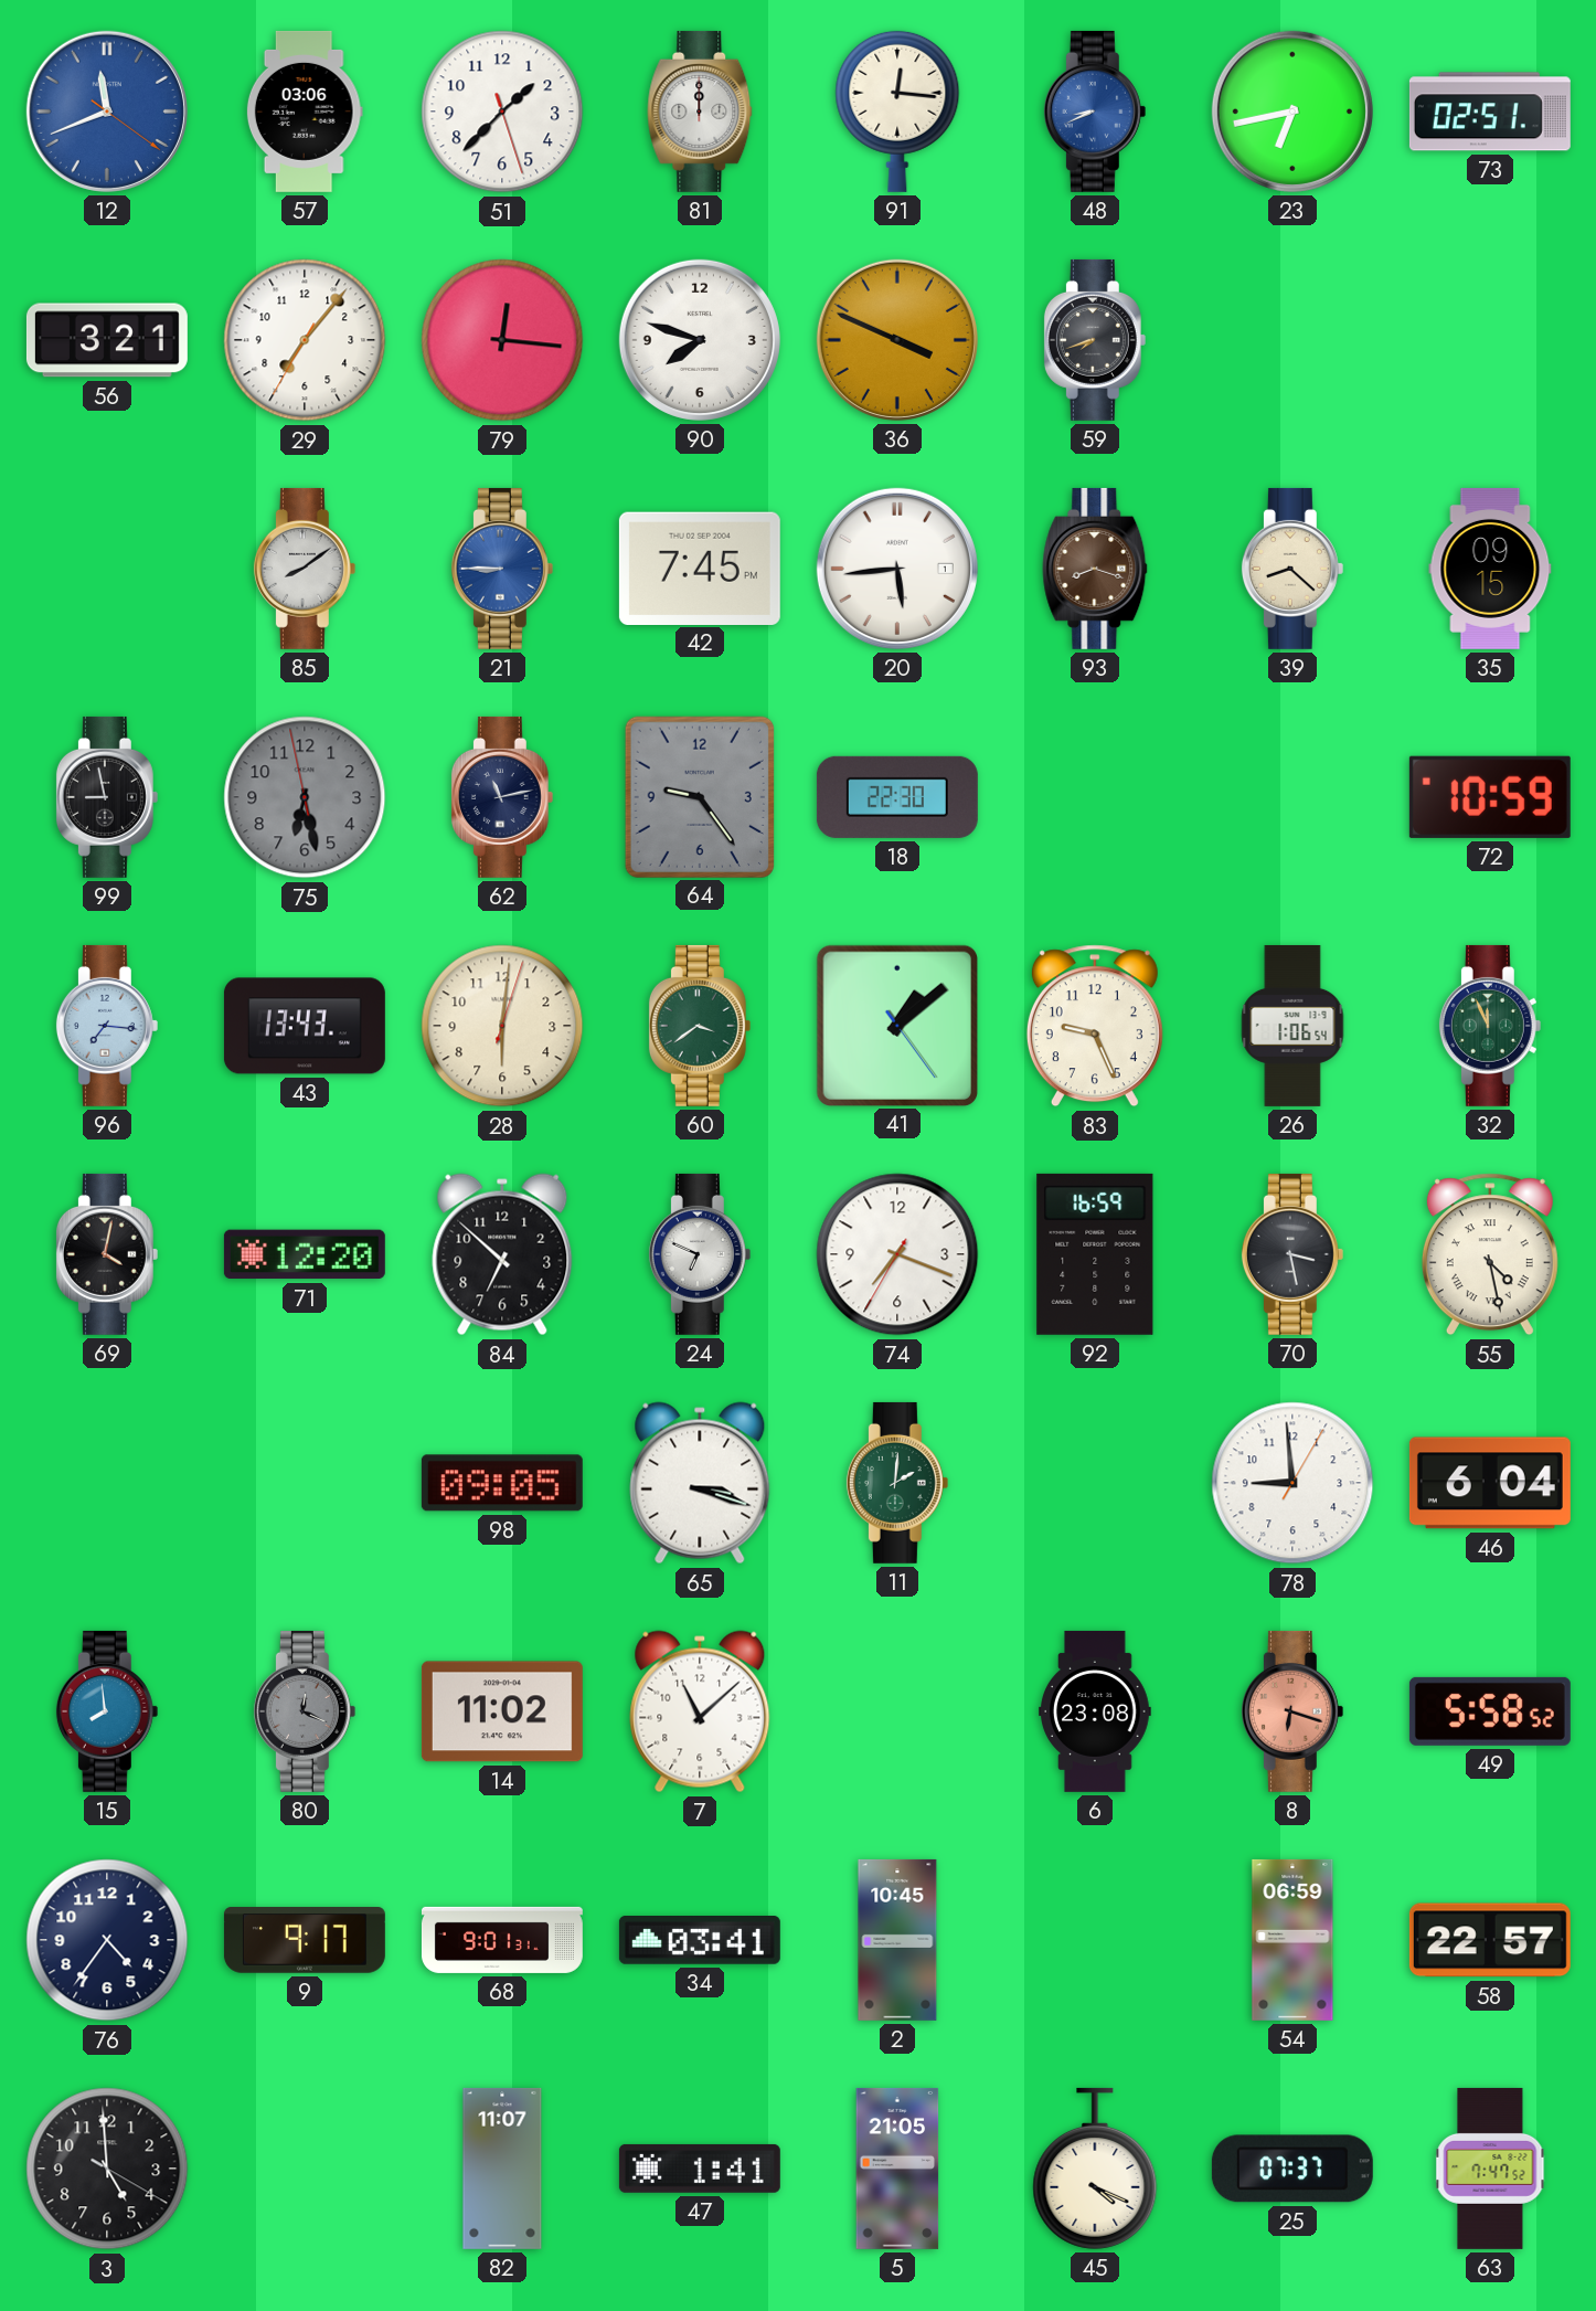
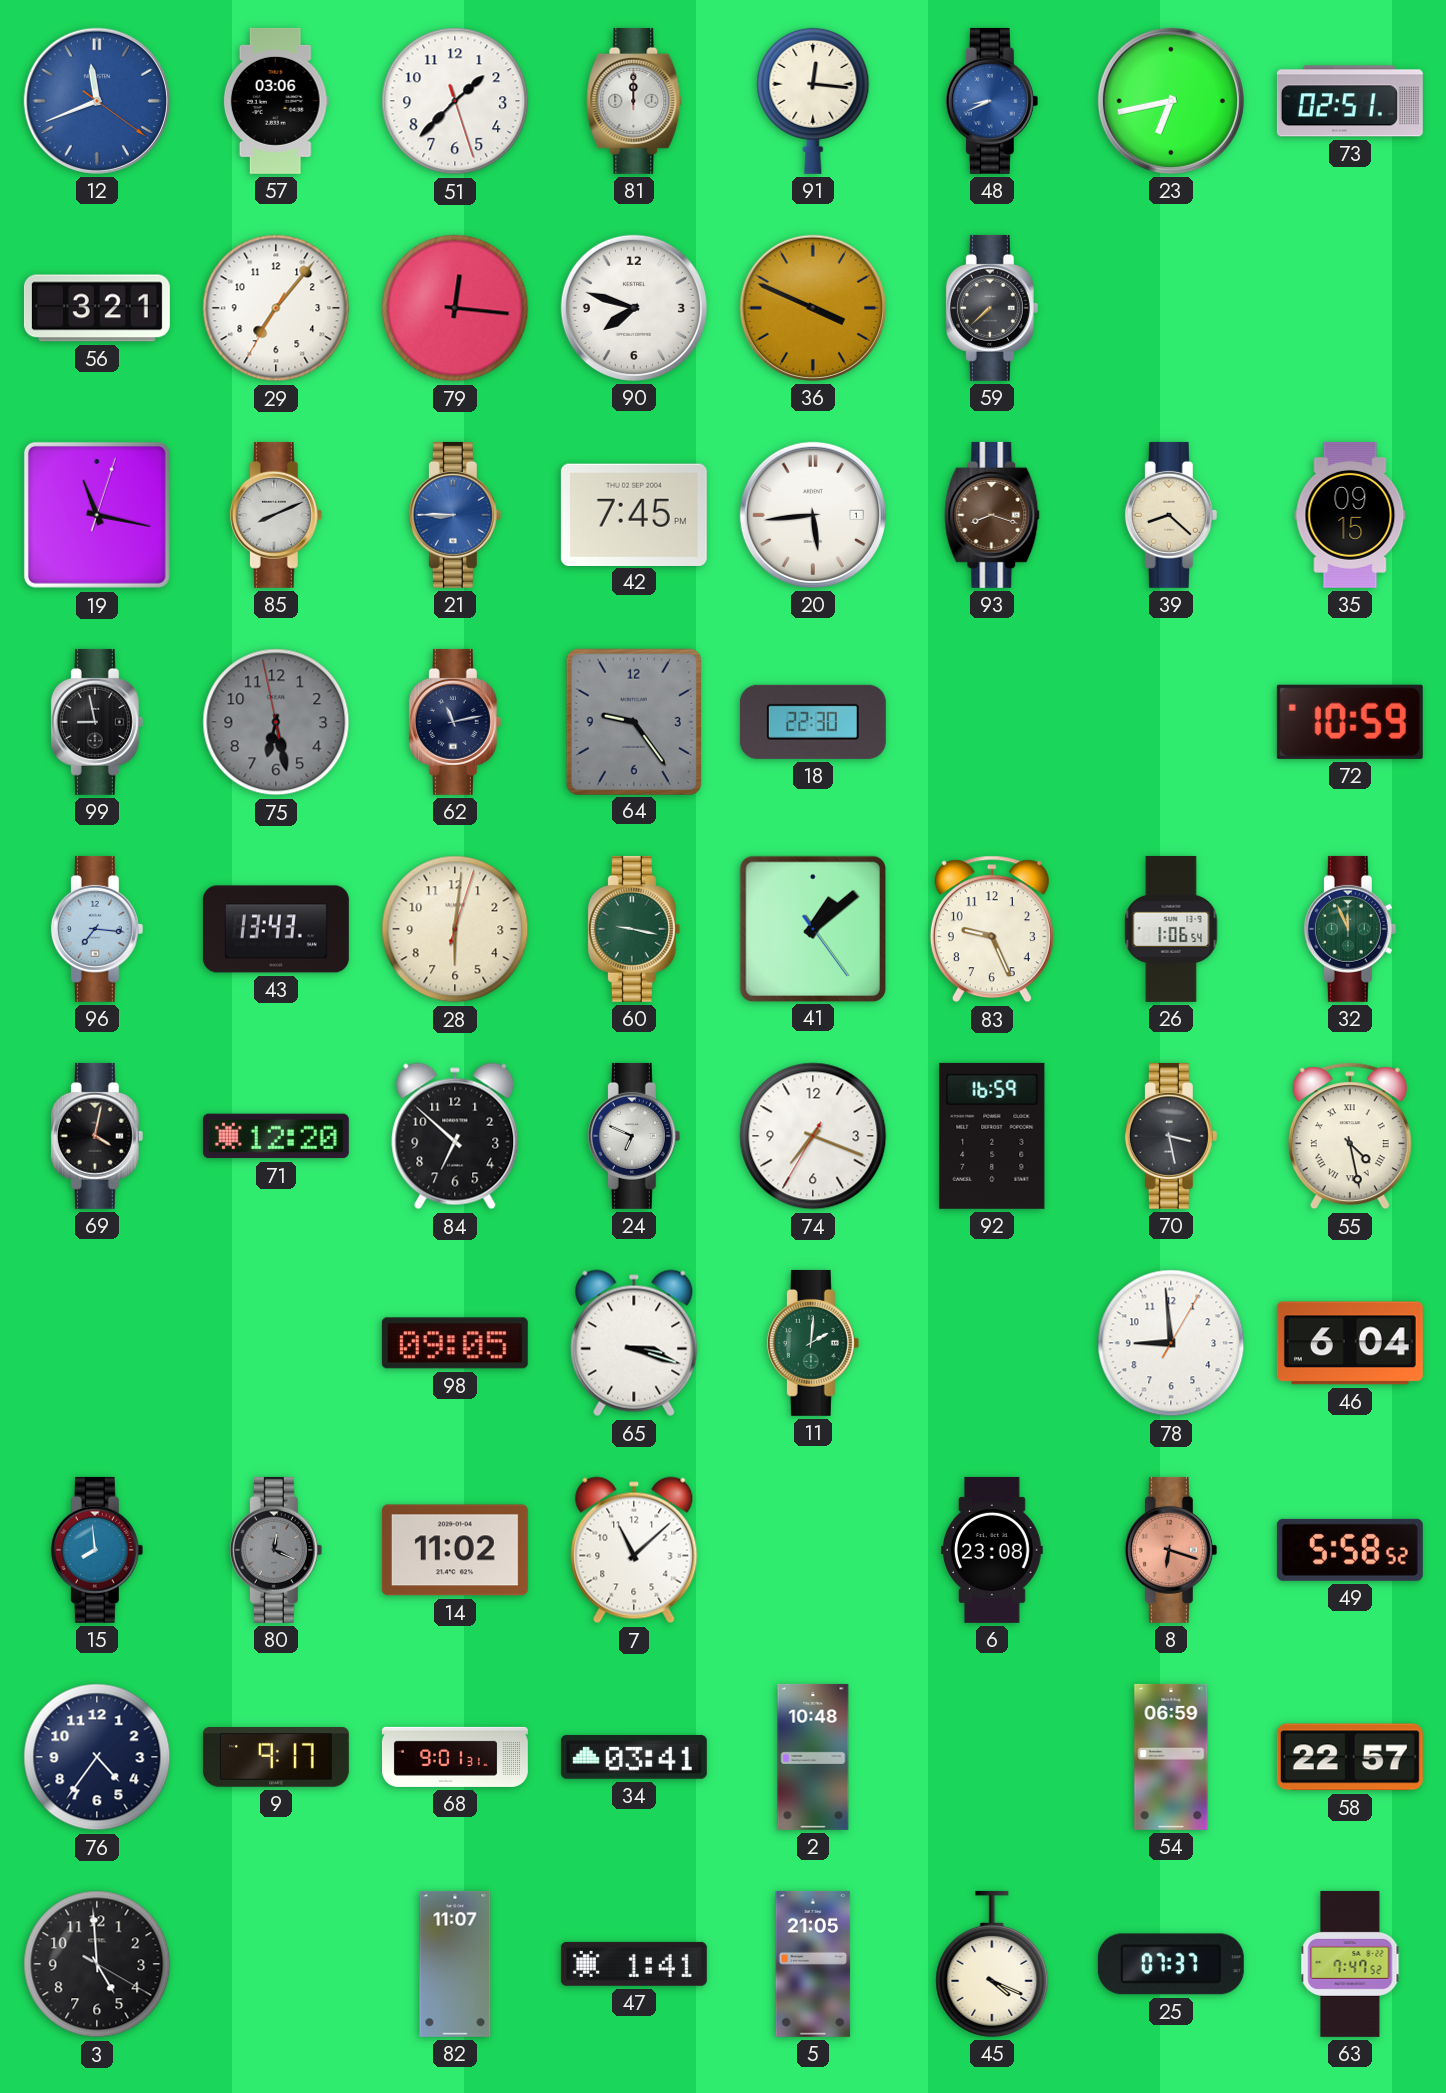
59: 7:42 -> 7:38
19: none -> 11:17
85: 8:09 -> 8:11
60: 3:39 -> 9:17
2: 10:45 -> 10:48
